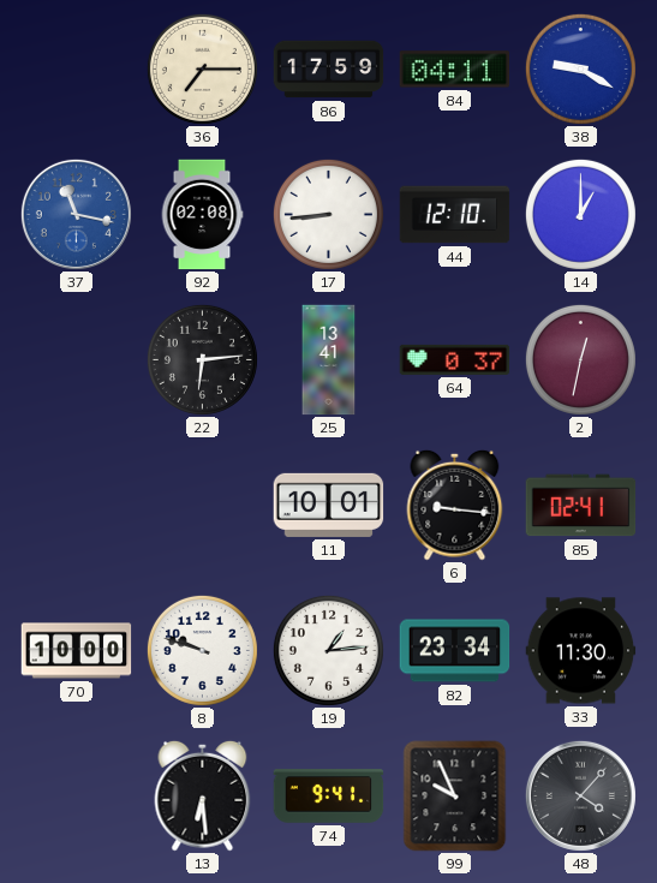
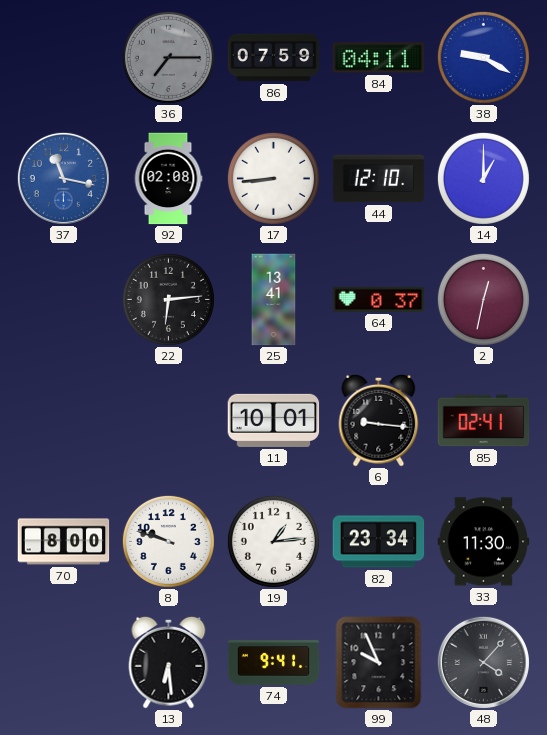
36 dial: cream -> grey
86: 17:59 -> 07:59
70: 10:00 -> 8:00
